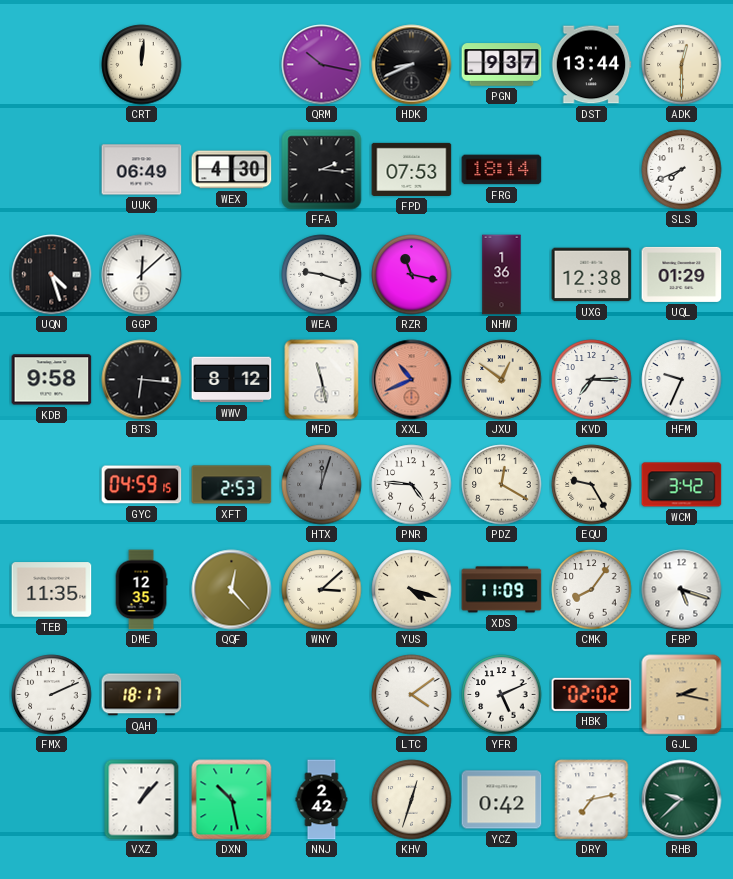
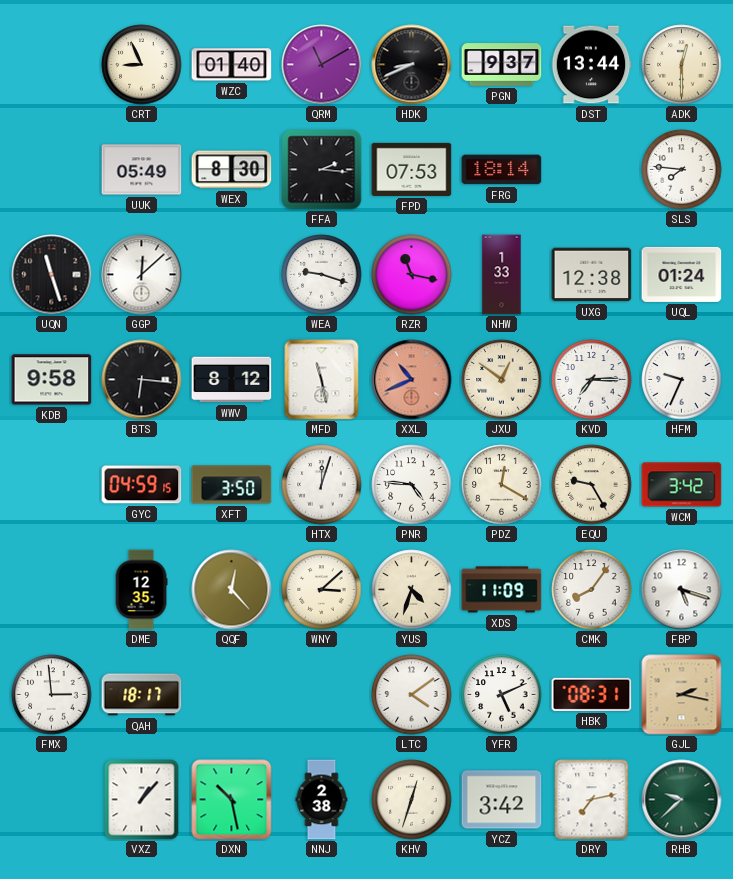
CRT: 12:01 -> 8:56
WZC: none -> 01:40
QRM: 10:17 -> 11:10
UUK: 06:49 -> 05:49
WEX: 4:30 -> 8:30
SLS: 7:41 -> 7:46
UQN: 4:27 -> 11:27
NHW: 1:36 -> 1:33
UQL: 01:29 -> 01:24
XFT: 2:53 -> 3:50
HTX dial: grey -> white
TEB: 11:35 -> none
YUS: 4:18 -> 4:33
FMX: 2:11 -> 2:59
HBK: 02:02 -> 08:31
NNJ: 2:42 -> 2:38
YCZ: 0:42 -> 3:42
